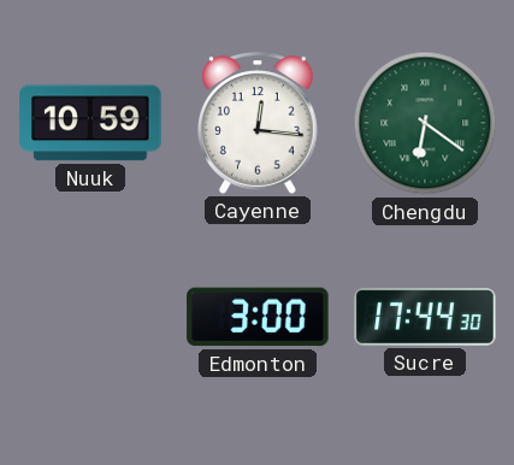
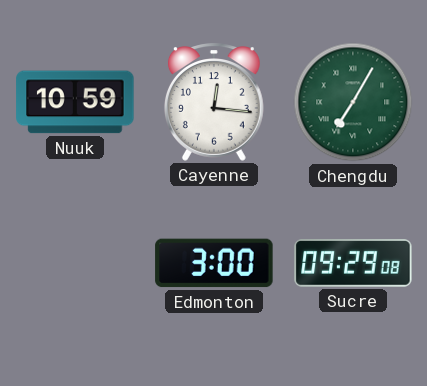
Chengdu: 6:21 -> 7:05
Sucre: 17:44 -> 09:29
